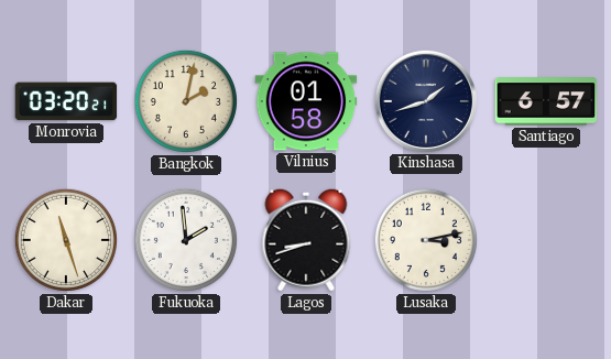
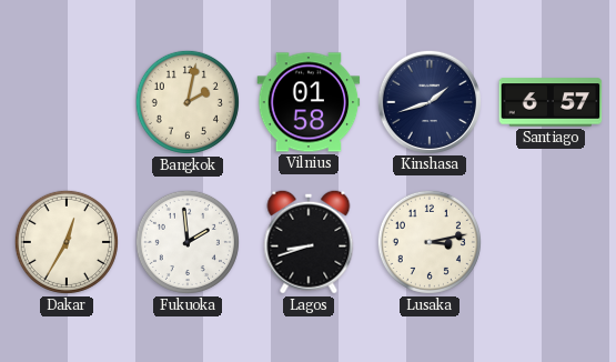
Monrovia: 03:20 -> none
Dakar: 11:27 -> 12:35
